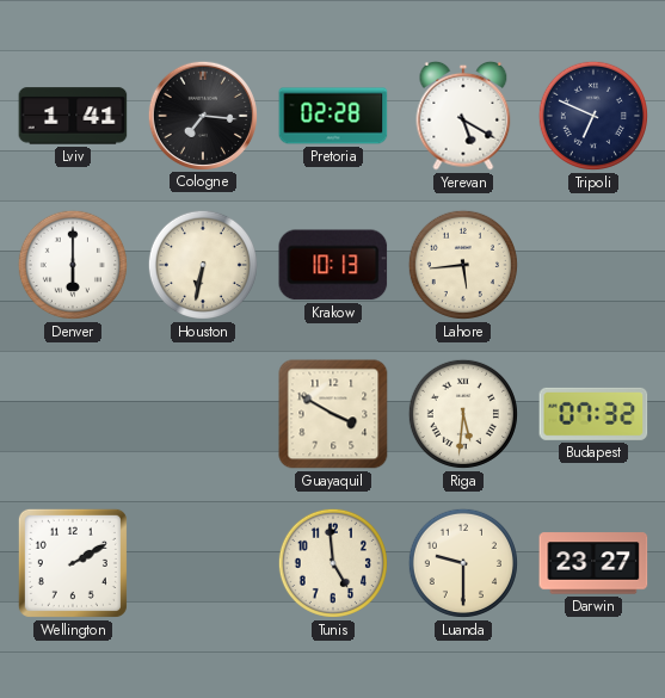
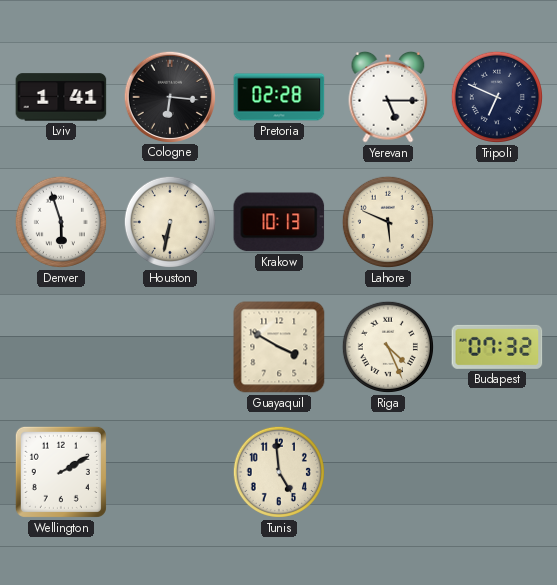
Cologne: 7:16 -> 6:16
Yerevan: 5:20 -> 5:15
Denver: 6:00 -> 5:57
Lahore: 5:44 -> 5:49
Riga: 5:31 -> 4:26
Luanda: 9:30 -> none
Darwin: 23:27 -> none
